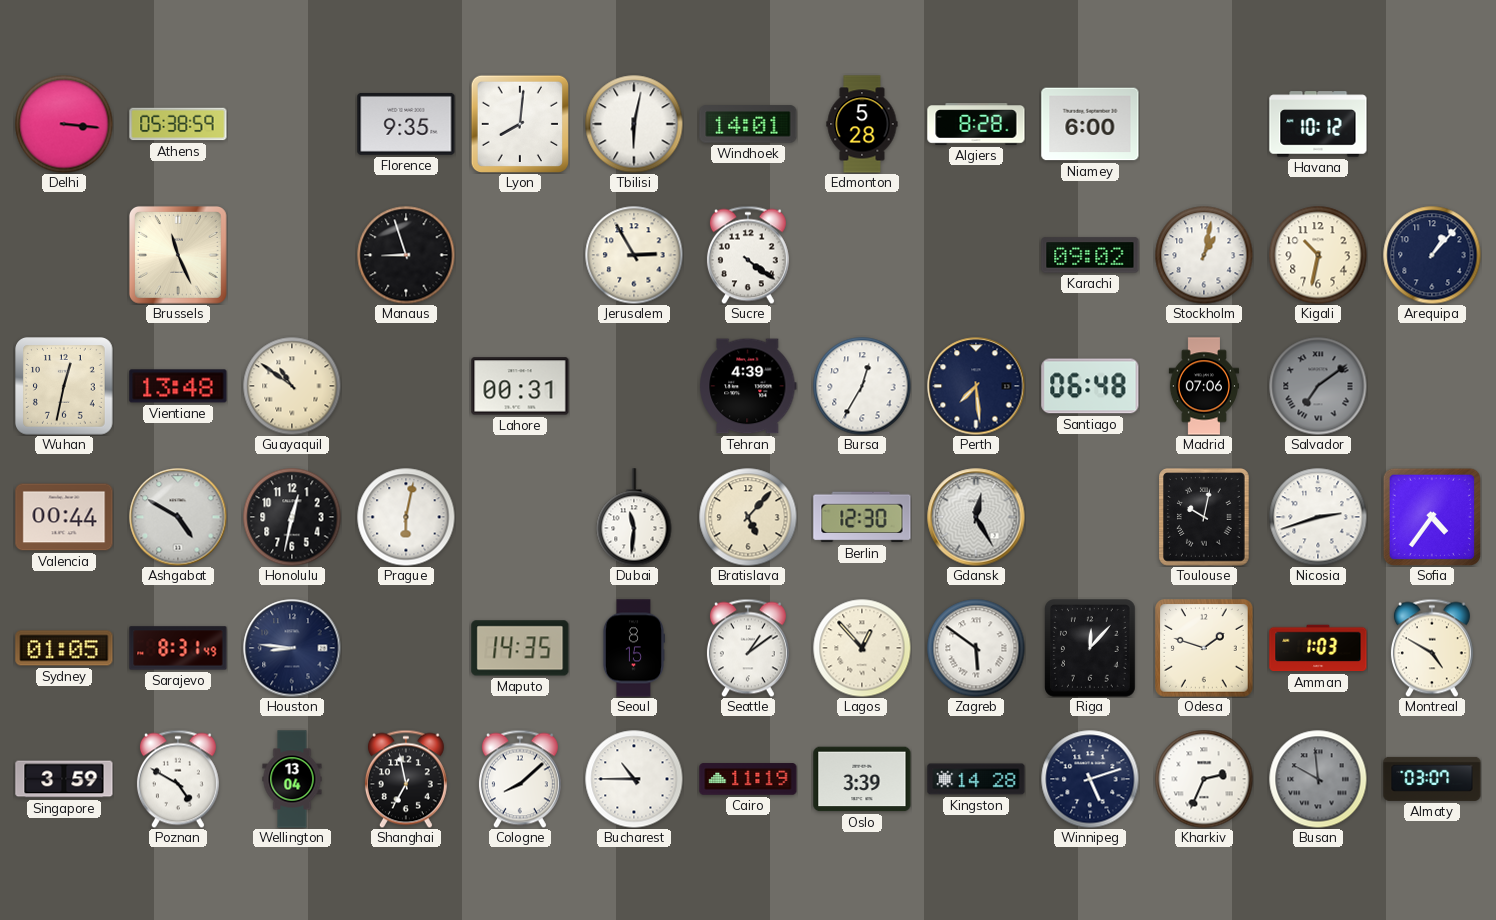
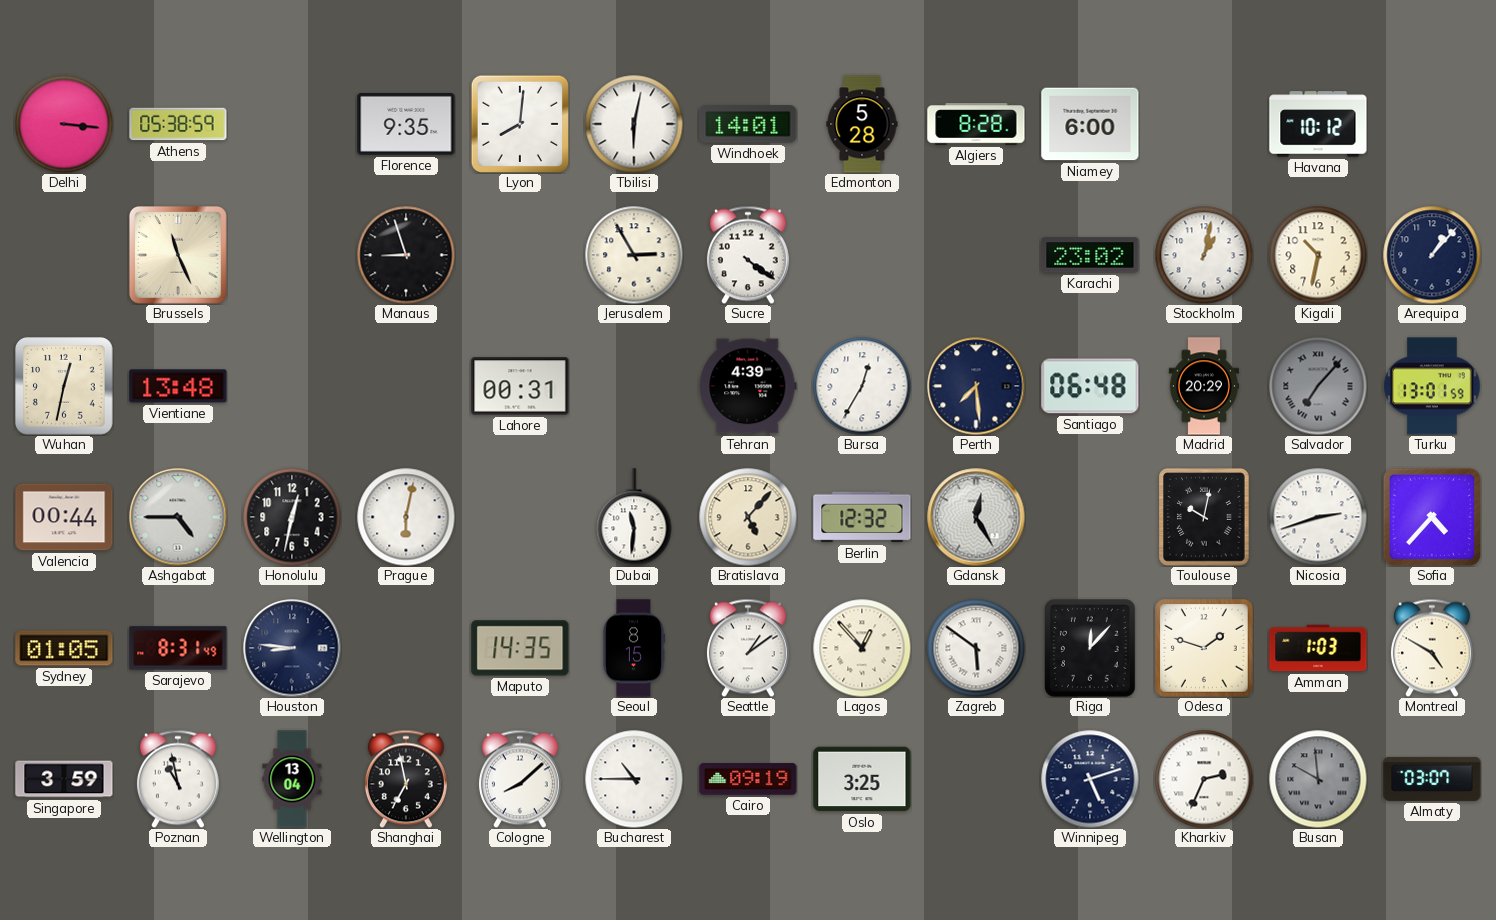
Karachi: 09:02 -> 23:02
Guayaquil: 10:51 -> none
Madrid: 07:06 -> 20:29
Salvador: 7:09 -> 7:07
Turku: none -> 13:01
Ashgabat: 4:50 -> 4:45
Berlin: 12:30 -> 12:32
Sofia: 4:36 -> 4:37
Poznan: 4:50 -> 10:58
Cairo: 11:19 -> 09:19
Oslo: 3:39 -> 3:25
Kingston: 14:28 -> none
